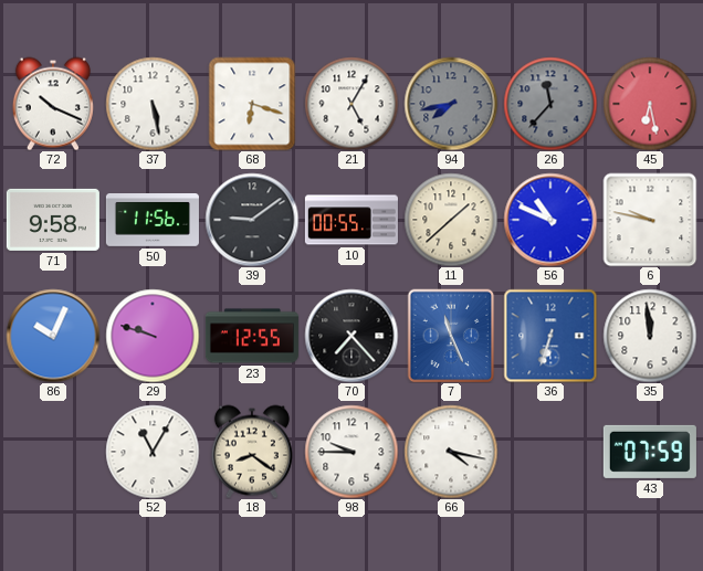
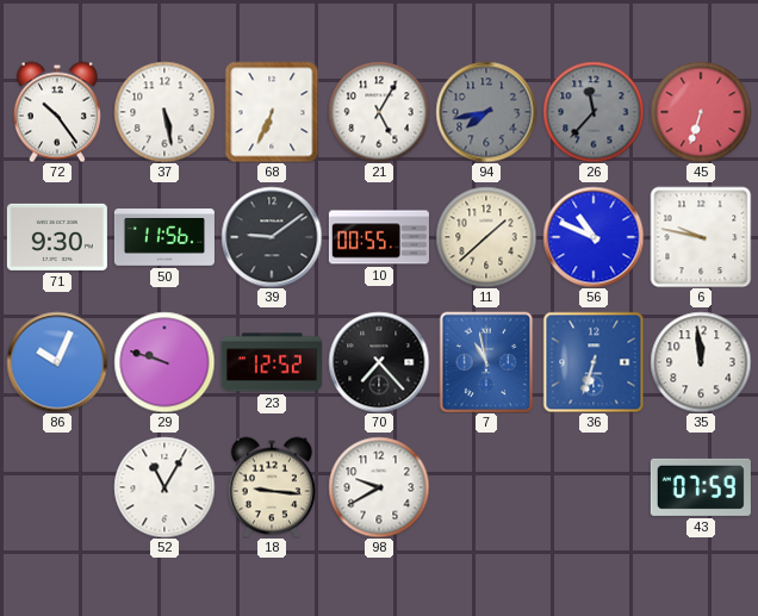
72: 10:19 -> 10:24
68: 6:18 -> 6:34
45: 6:28 -> 6:33
71: 9:58 -> 9:30
23: 12:55 -> 12:52
7: 11:26 -> 10:58
18: 8:21 -> 9:16
98: 9:45 -> 9:40
66: 4:17 -> none
